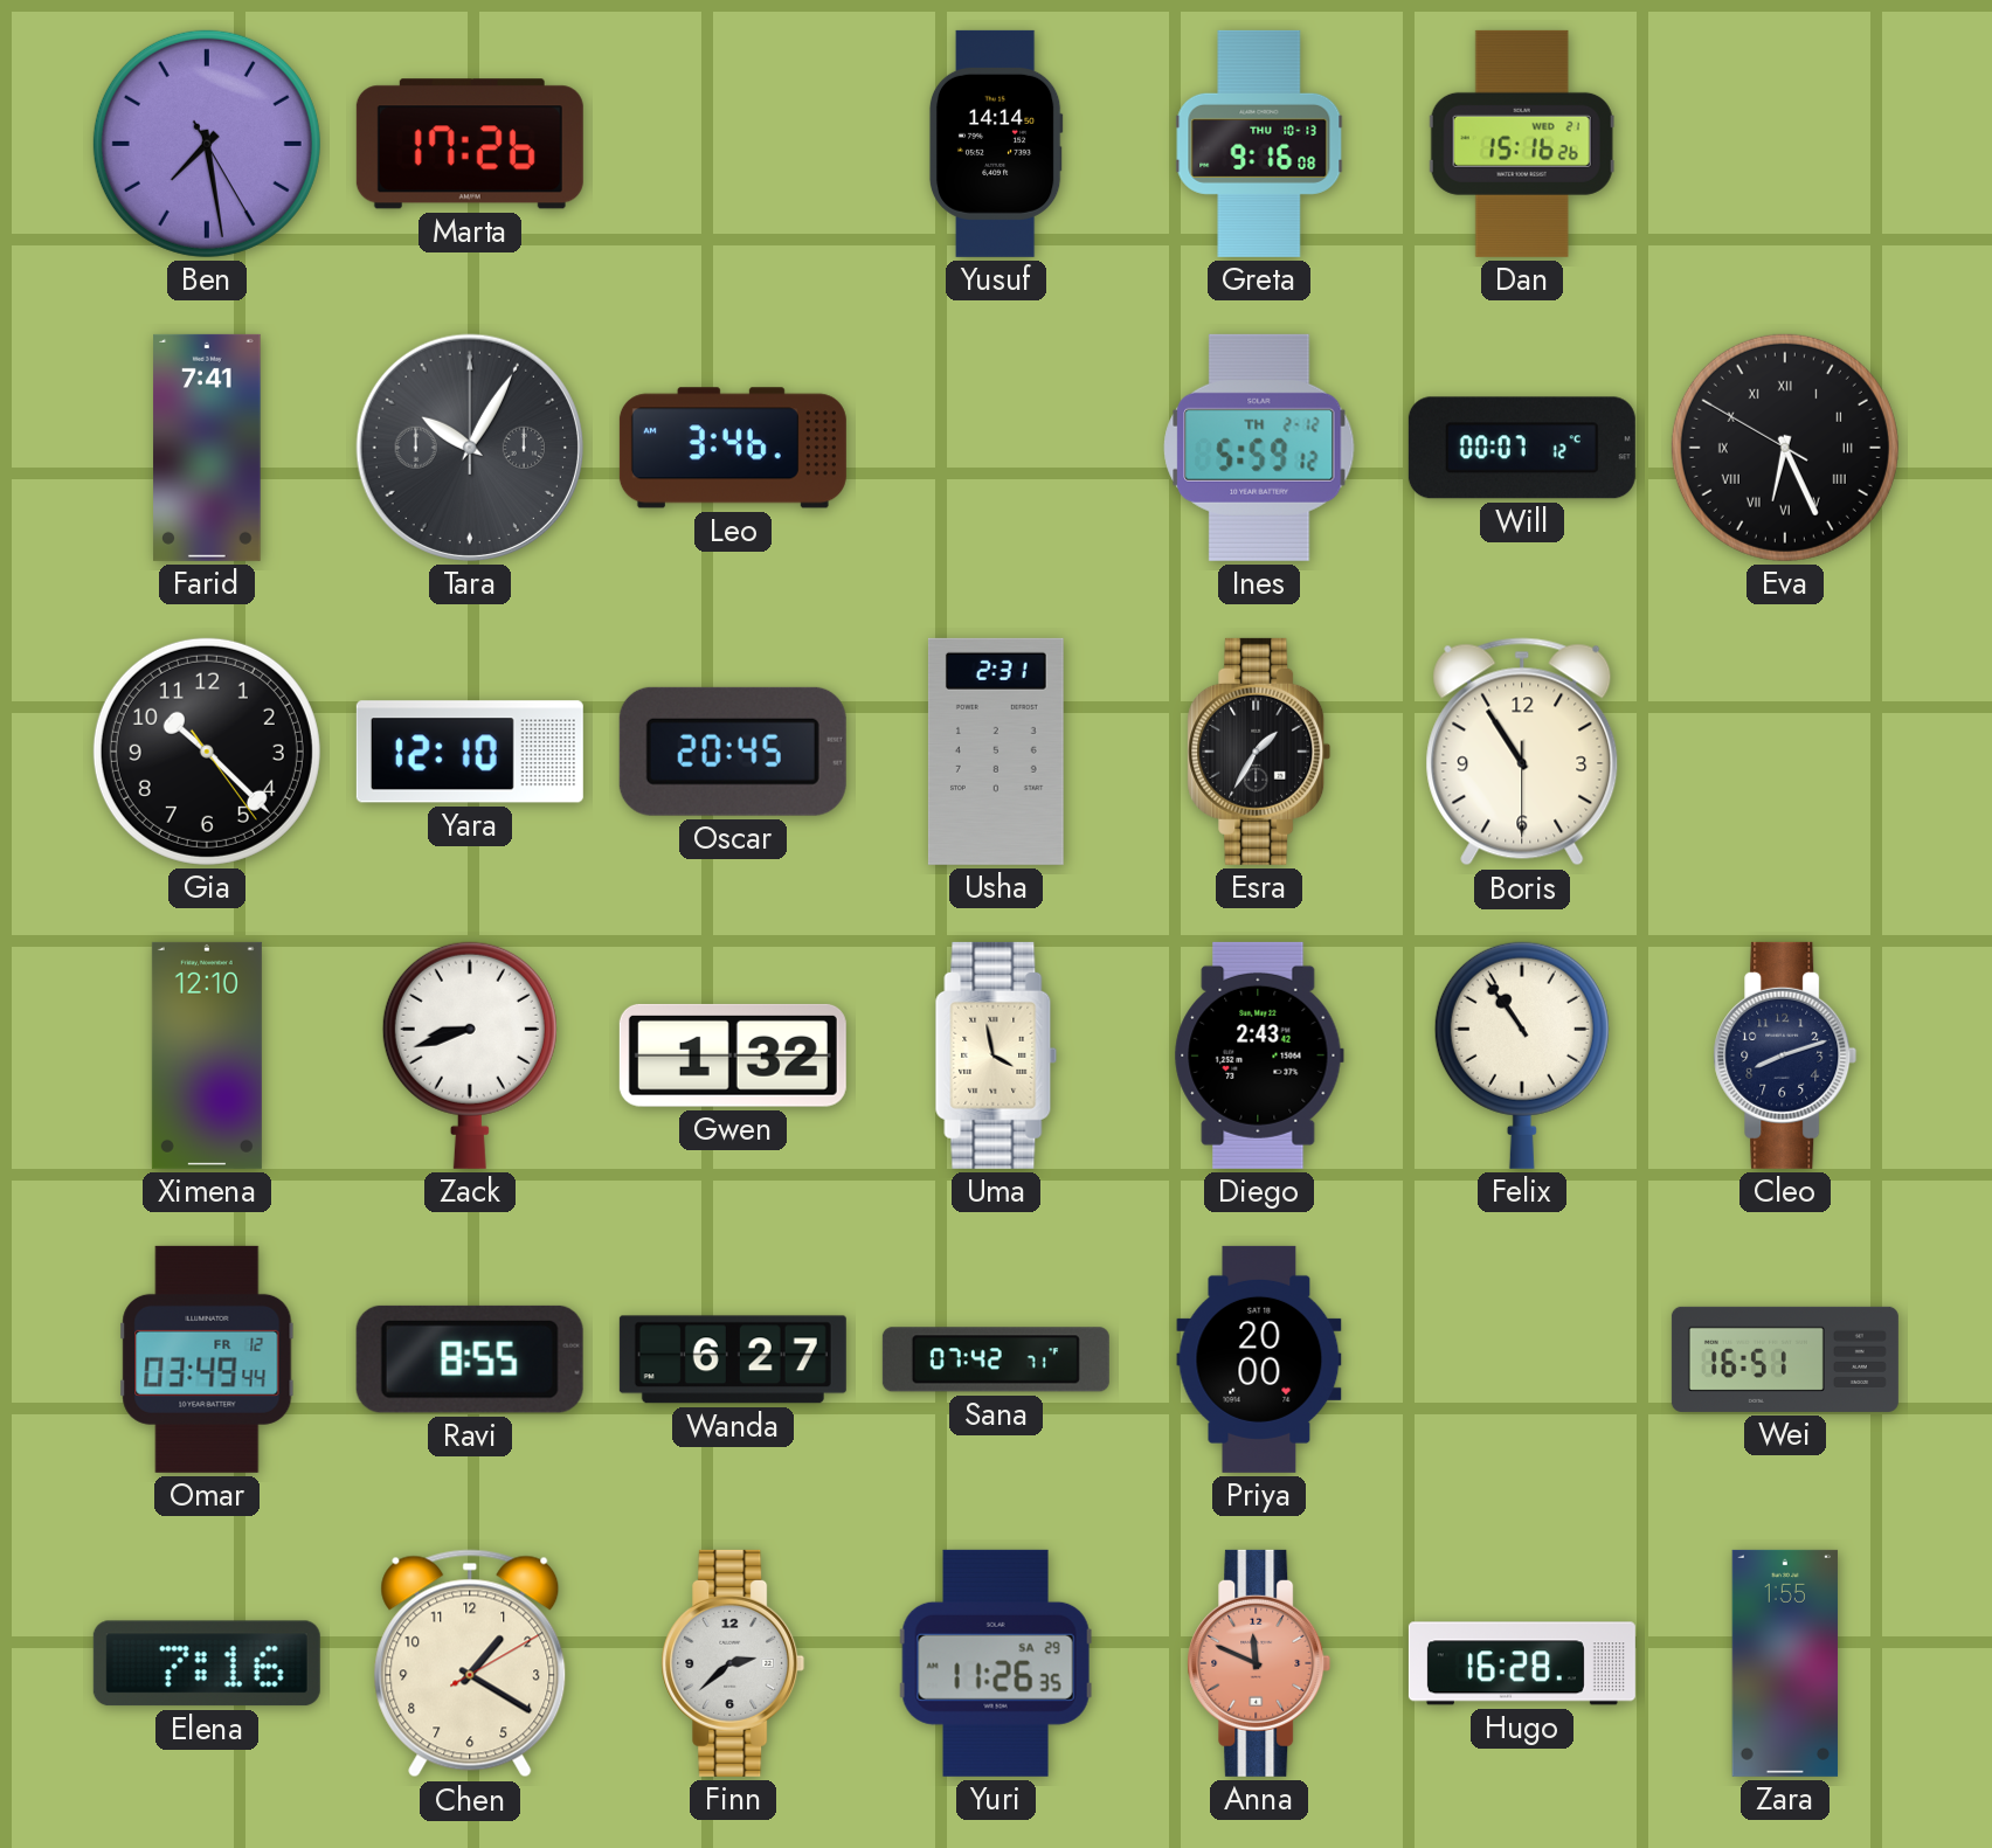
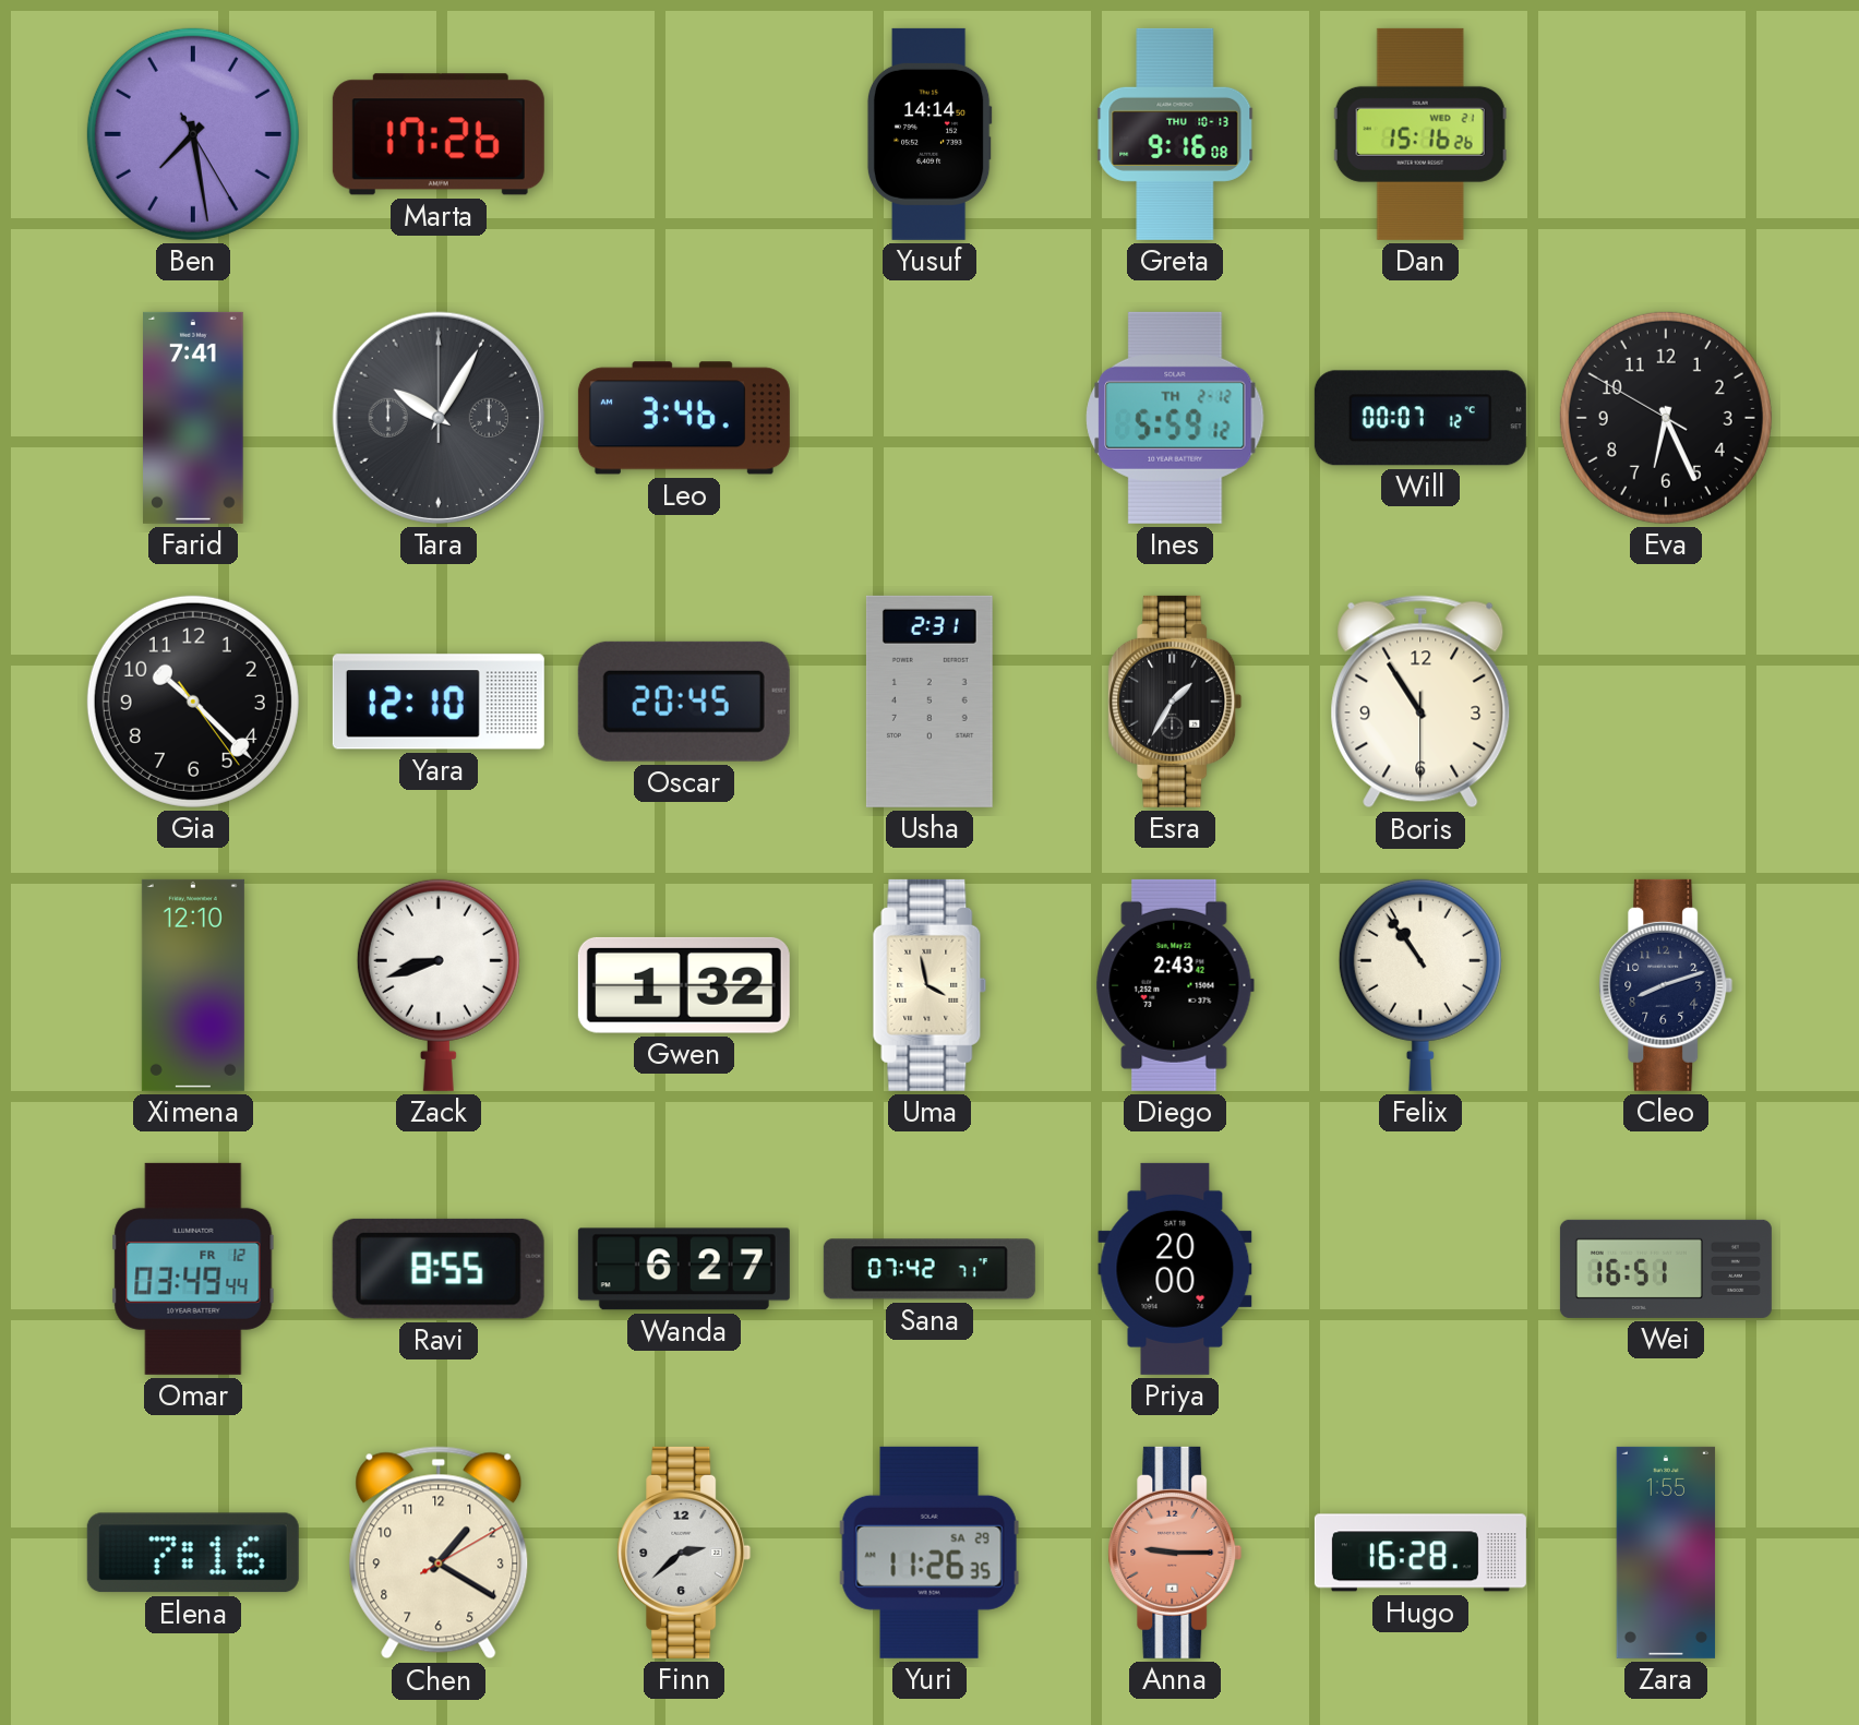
Eva numerals: Roman -> Arabic
Anna: 11:49 -> 9:15
